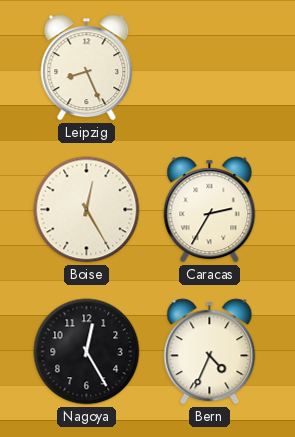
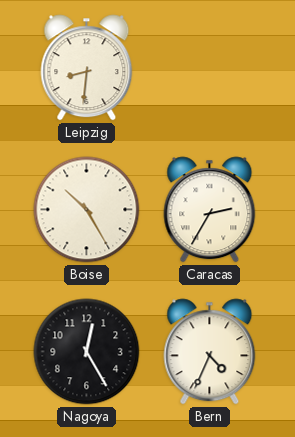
Leipzig: 8:26 -> 8:31
Boise: 12:25 -> 10:25
